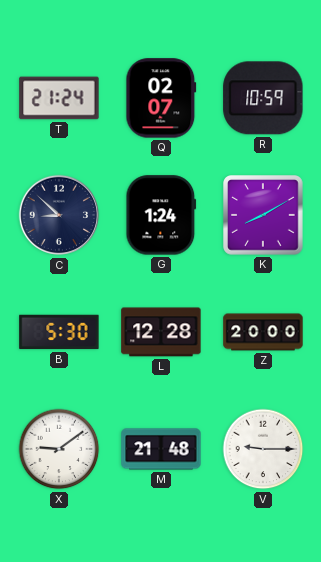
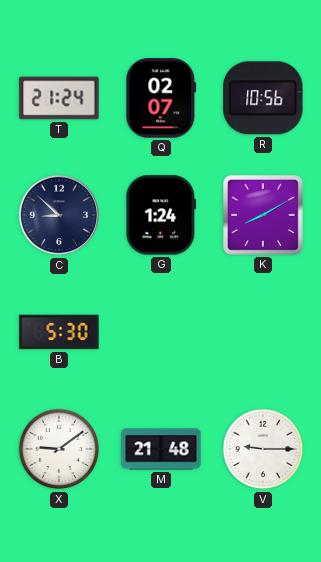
R: 10:59 -> 10:56
L: 12:28 -> none
Z: 20:00 -> none
